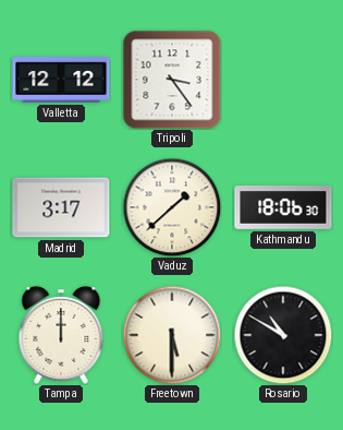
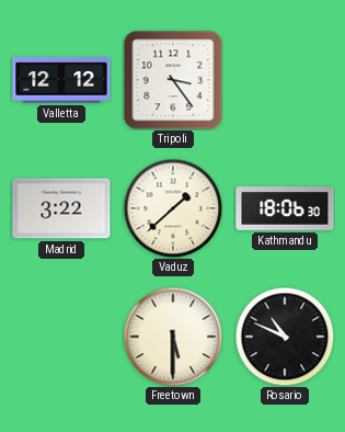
Madrid: 3:17 -> 3:22
Tampa: 12:00 -> none
Rosario: 10:50 -> 10:49
